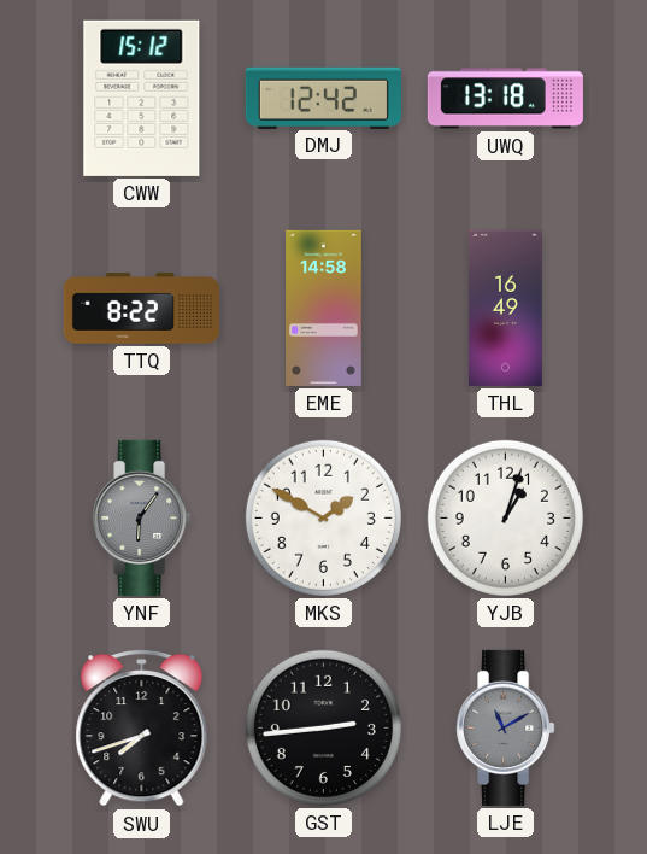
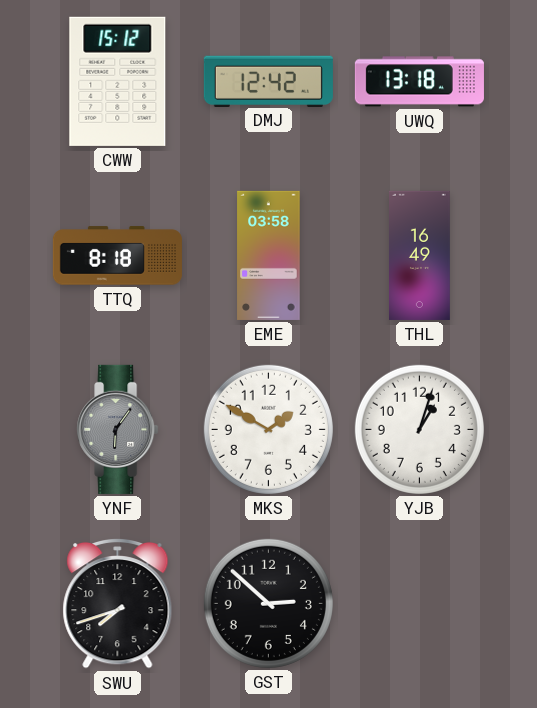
TTQ: 8:22 -> 8:18
EME: 14:58 -> 03:58
GST: 2:44 -> 2:52
LJE: 11:10 -> none
